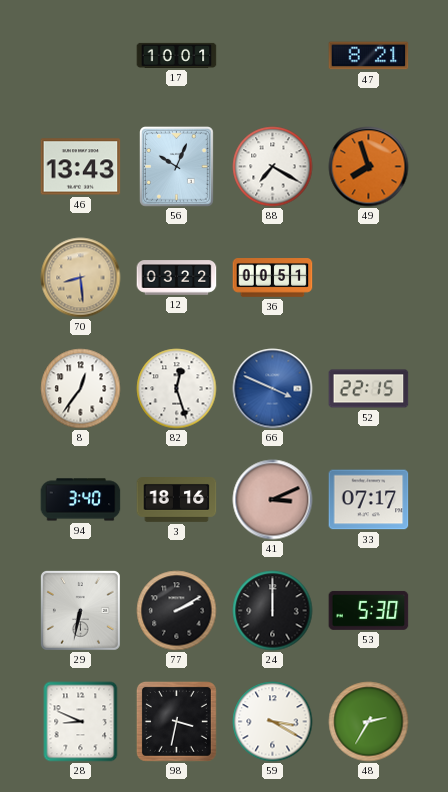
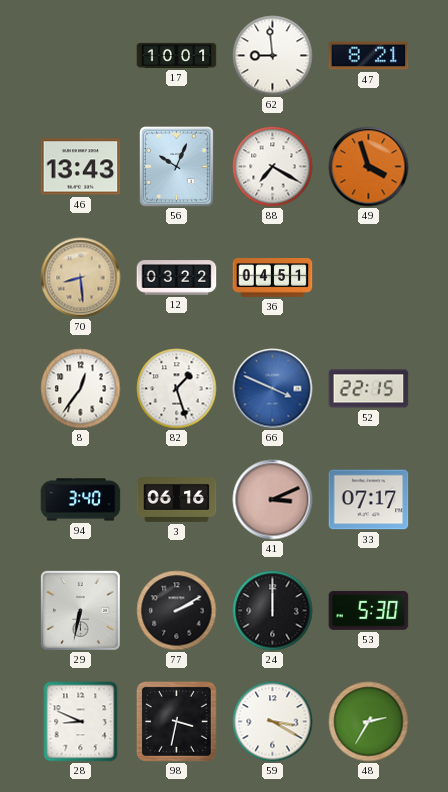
62: none -> 8:59
49: 7:57 -> 3:57
36: 00:51 -> 04:51
82: 12:27 -> 1:27
3: 18:16 -> 06:16
